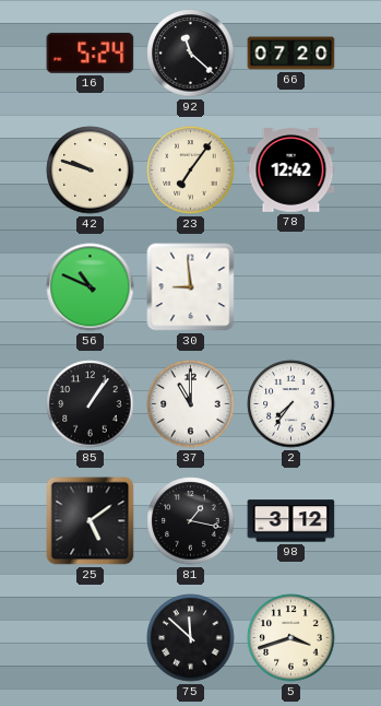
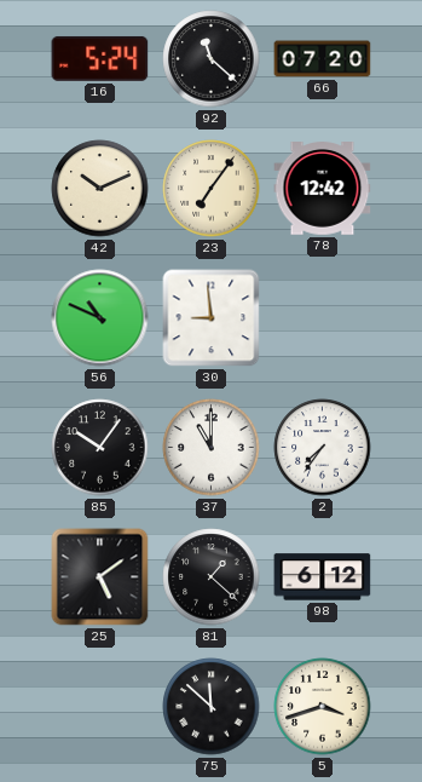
42: 9:48 -> 10:11
85: 1:06 -> 10:06
81: 1:17 -> 1:22
98: 3:12 -> 6:12
